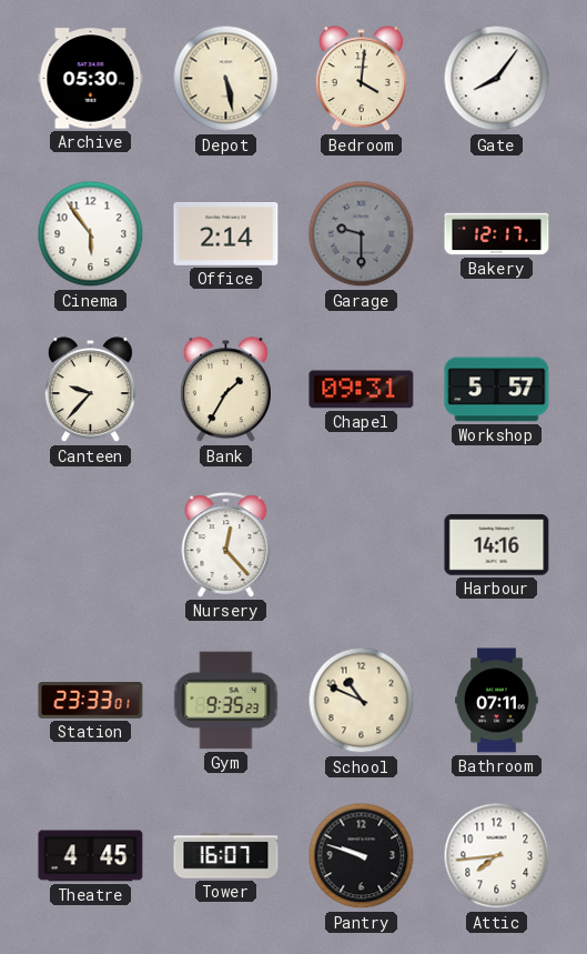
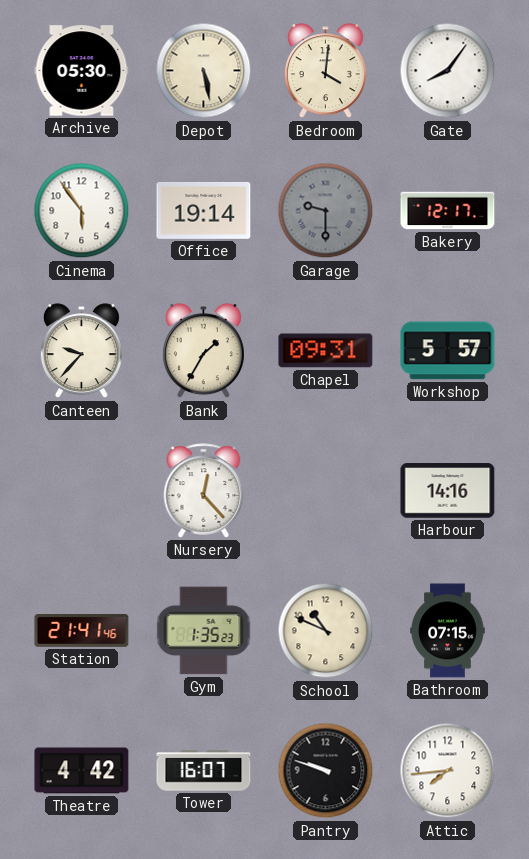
Office: 2:14 -> 19:14
Station: 23:33 -> 21:41
Gym: 9:35 -> 1:35
Bathroom: 07:11 -> 07:15
Theatre: 4:45 -> 4:42
